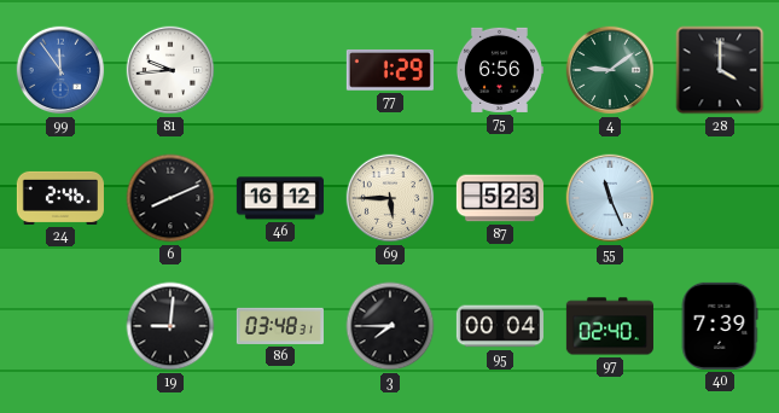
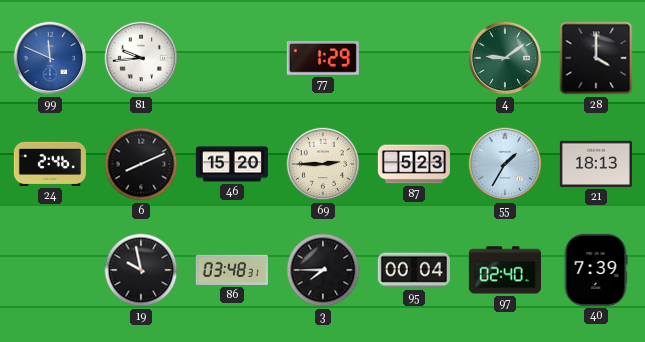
99: 11:54 -> 11:49
75: 6:56 -> none
46: 16:12 -> 15:20
69: 5:45 -> 2:45
55: 11:26 -> 1:35
21: none -> 18:13
19: 9:01 -> 9:58
